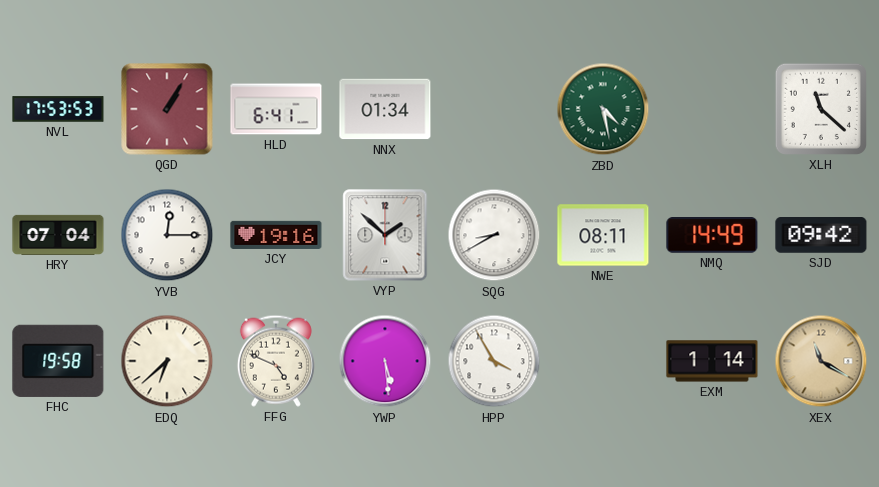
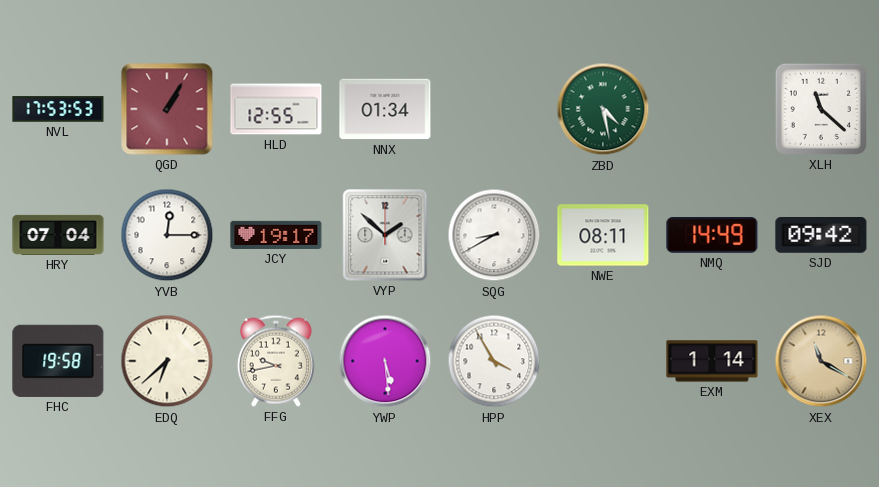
HLD: 6:41 -> 12:55
JCY: 19:16 -> 19:17
FFG: 4:49 -> 9:43
